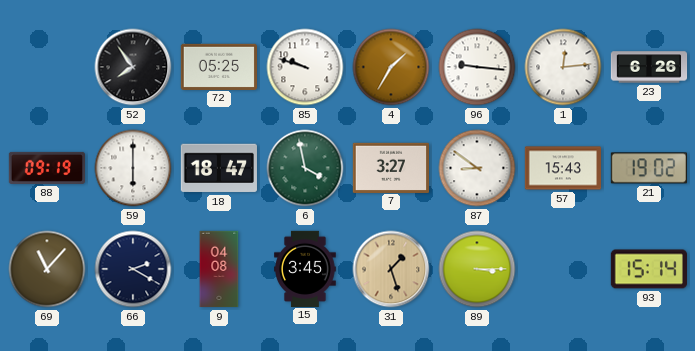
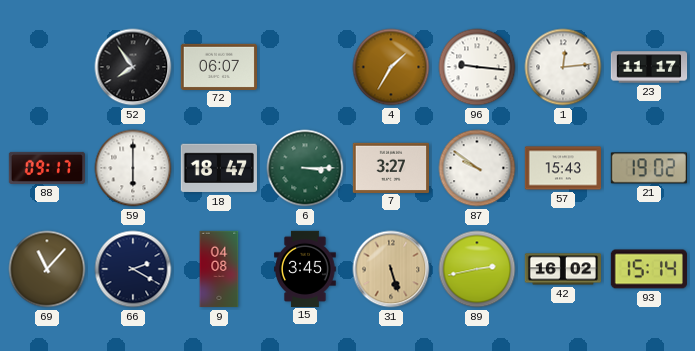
72: 05:25 -> 06:07
85: 9:48 -> none
23: 6:26 -> 11:17
88: 09:19 -> 09:17
6: 3:58 -> 3:15
87: 8:51 -> 9:51
31: 1:27 -> 5:27
89: 3:15 -> 2:43
42: none -> 16:02
